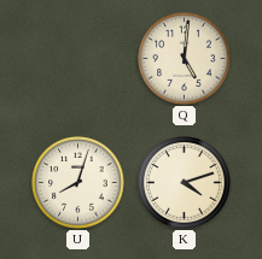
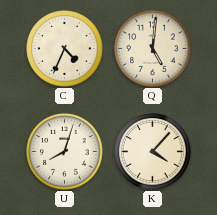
C: none -> 4:34
K: 4:12 -> 4:07
